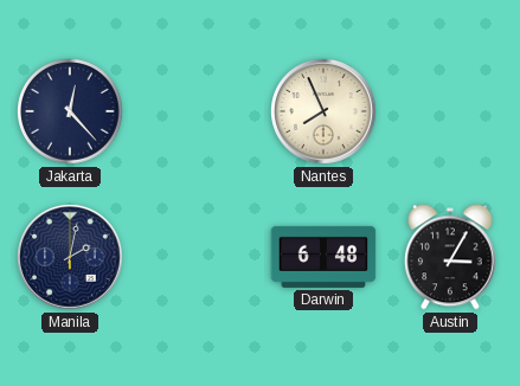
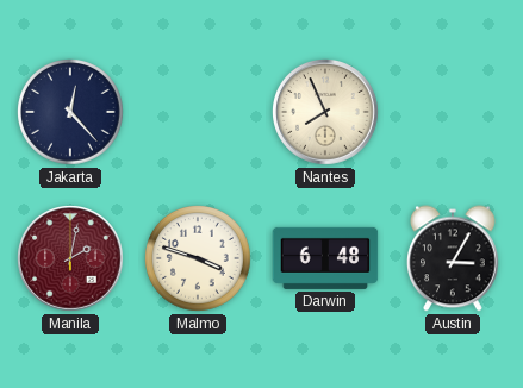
Manila dial: navy -> burgundy
Malmo: none -> 3:48
